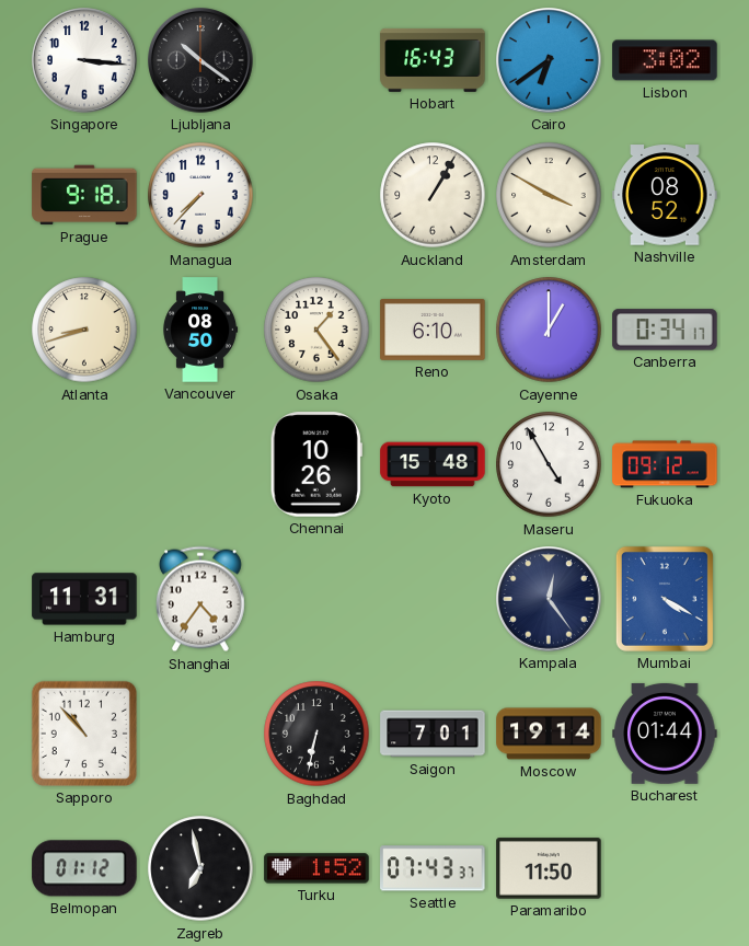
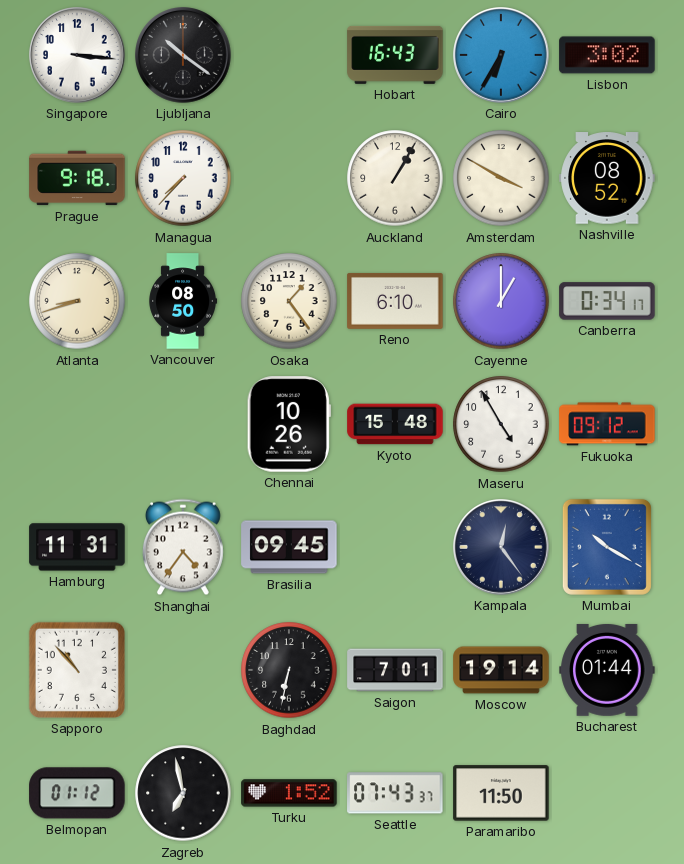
Cairo: 6:39 -> 6:35
Brasilia: none -> 09:45
Mumbai: 4:20 -> 10:20
